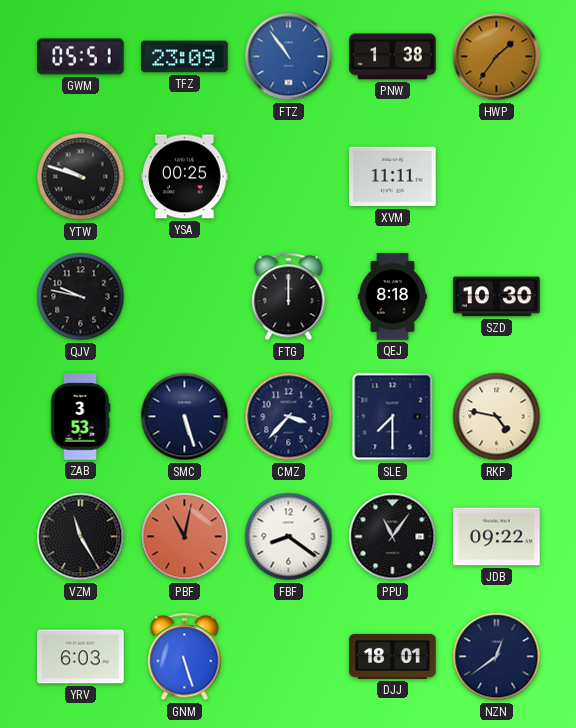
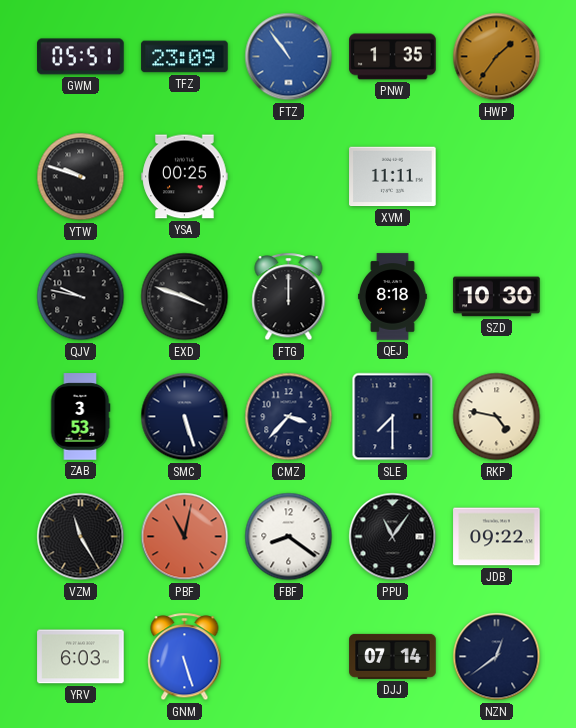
PNW: 1:38 -> 1:35
EXD: none -> 3:48
DJJ: 18:01 -> 07:14
